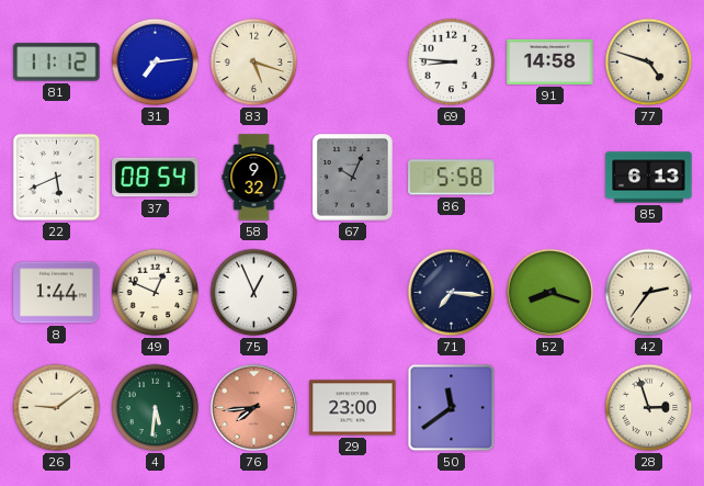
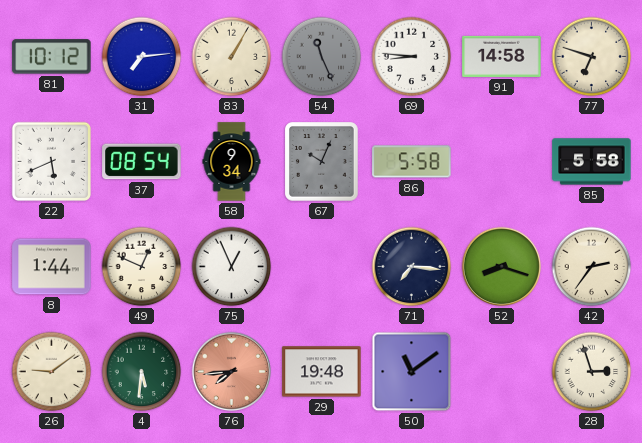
81: 11:12 -> 10:12
83: 5:18 -> 1:05
54: none -> 11:26
77: 4:48 -> 6:48
58: 9:32 -> 9:34
85: 6:13 -> 5:58
29: 23:00 -> 19:48
50: 11:39 -> 11:09
